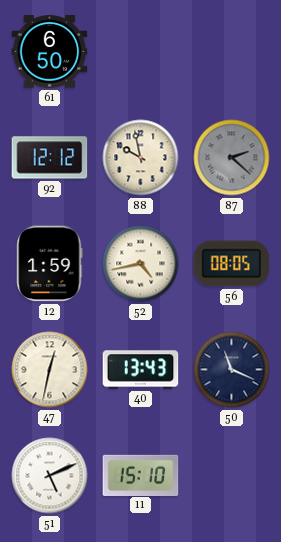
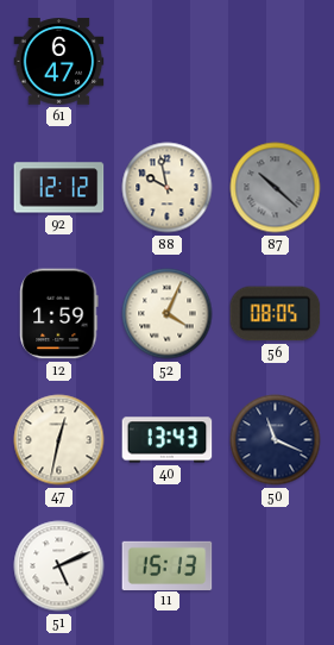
61: 6:50 -> 6:47
87: 2:22 -> 10:22
52: 4:43 -> 4:04
11: 15:10 -> 15:13
